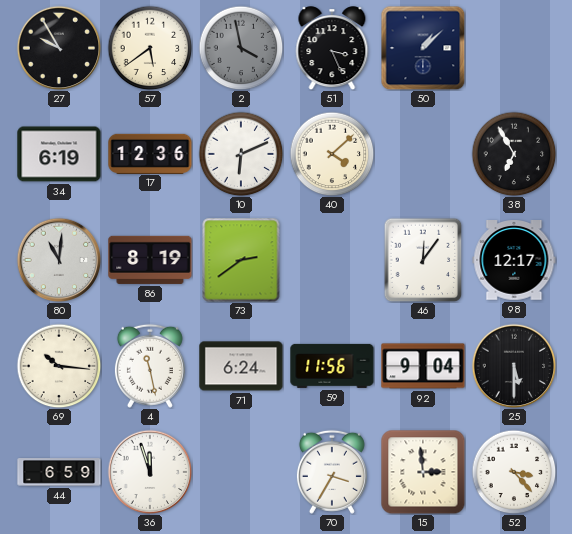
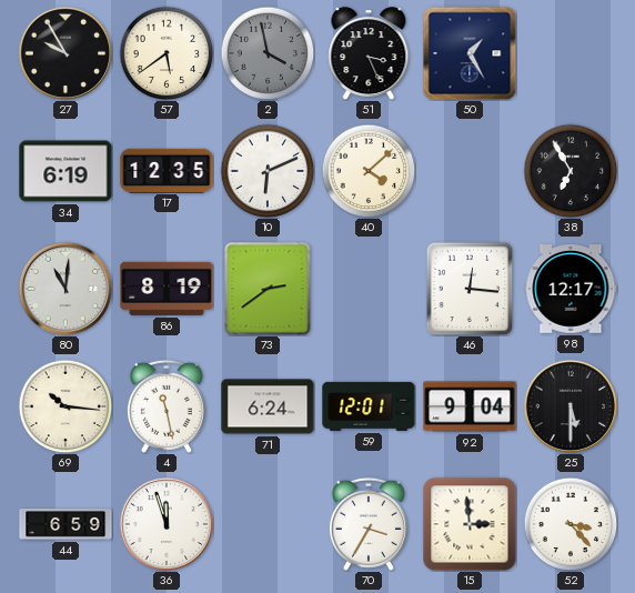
50: 1:08 -> 1:25
17: 12:36 -> 12:35
46: 12:06 -> 12:16
59: 11:56 -> 12:01
